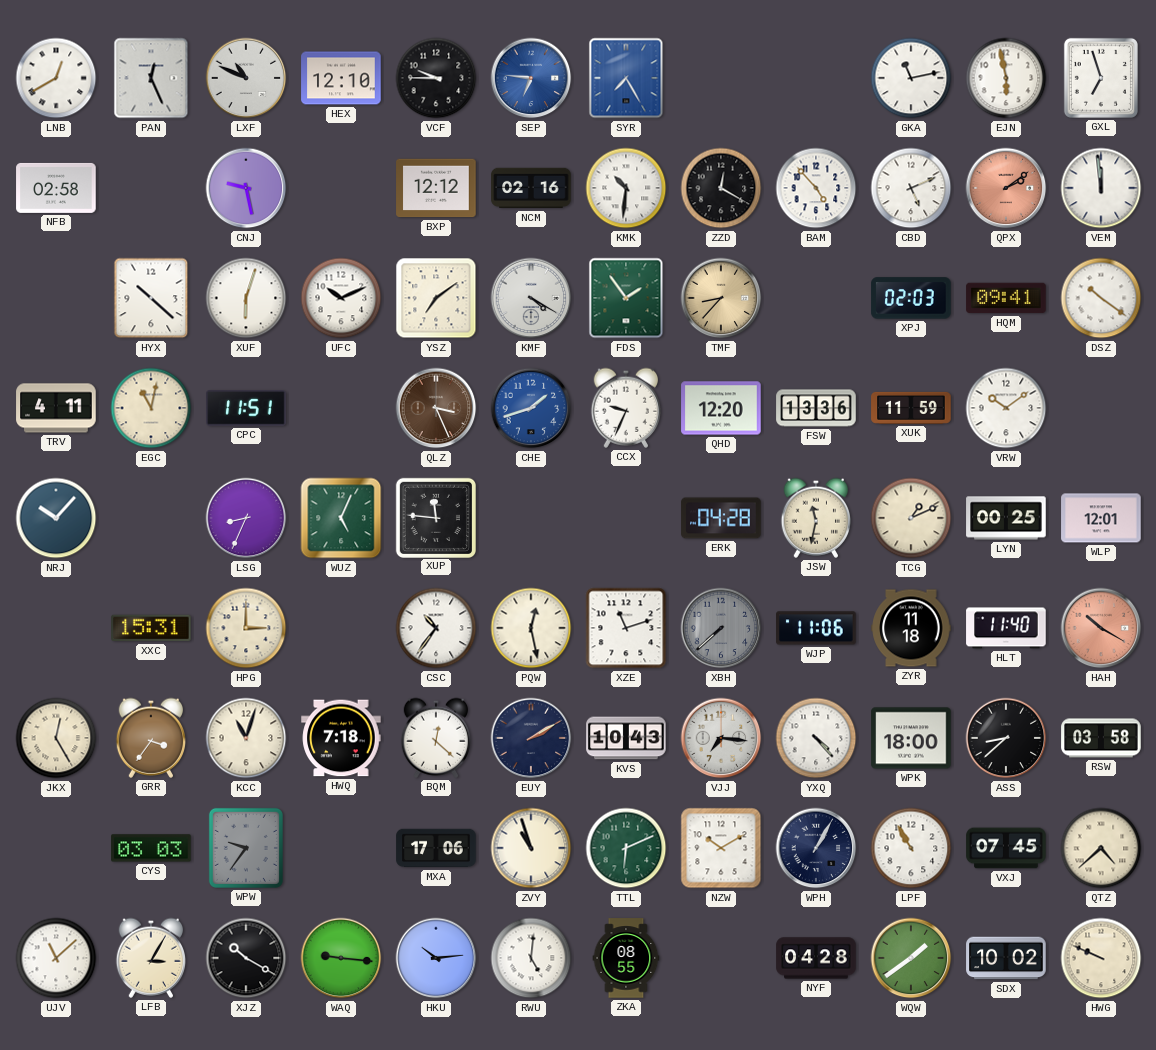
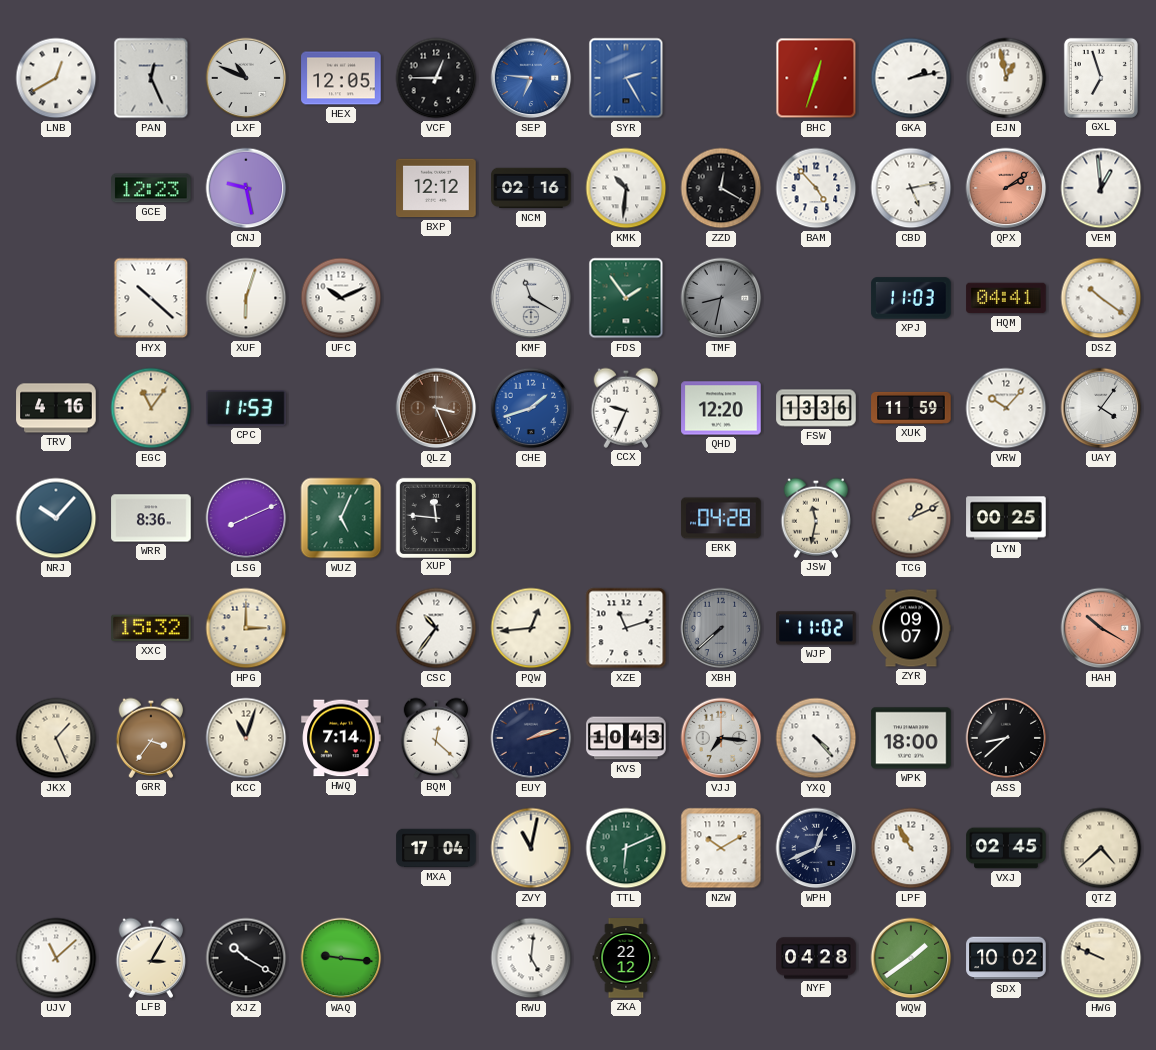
HEX: 12:10 -> 12:05
VCF: 9:45 -> 12:45
SYR: 7:25 -> 2:25
BHC: none -> 12:33
GKA: 11:13 -> 2:13
EJN: 5:58 -> 12:58
NFB: 02:58 -> none
GCE: none -> 12:23
CBD: 5:11 -> 5:13
VEM: 11:59 -> 12:59
YSZ: 7:09 -> none
KMF: 4:20 -> 11:20
TMF: 8:37 -> 8:32
TMF dial: champagne -> grey
XPJ: 02:03 -> 11:03
HQM: 09:41 -> 04:41
TRV: 4:11 -> 4:16
EGC: 11:02 -> 11:06
CPC: 11:51 -> 11:53
VRW: 10:09 -> 10:07
UAY: none -> 4:06
WRR: none -> 8:36
LSG: 8:34 -> 8:11
WLP: 12:01 -> none
XXC: 15:31 -> 15:32
PQW: 12:28 -> 12:44
WJP: 11:06 -> 11:02
ZYR: 11:18 -> 09:07
HLT: 11:40 -> none
JKX: 12:25 -> 1:26
HWQ: 7:18 -> 7:14
EUY: 2:10 -> 2:12
RSW: 03:58 -> none
CYS: 03:03 -> none
WPW: 9:36 -> none
MXA: 17:06 -> 17:04
ZVY: 10:57 -> 11:02
WPH: 1:05 -> 12:41
VXJ: 07:45 -> 02:45
HKU: 10:14 -> none
ZKA: 08:55 -> 22:12
